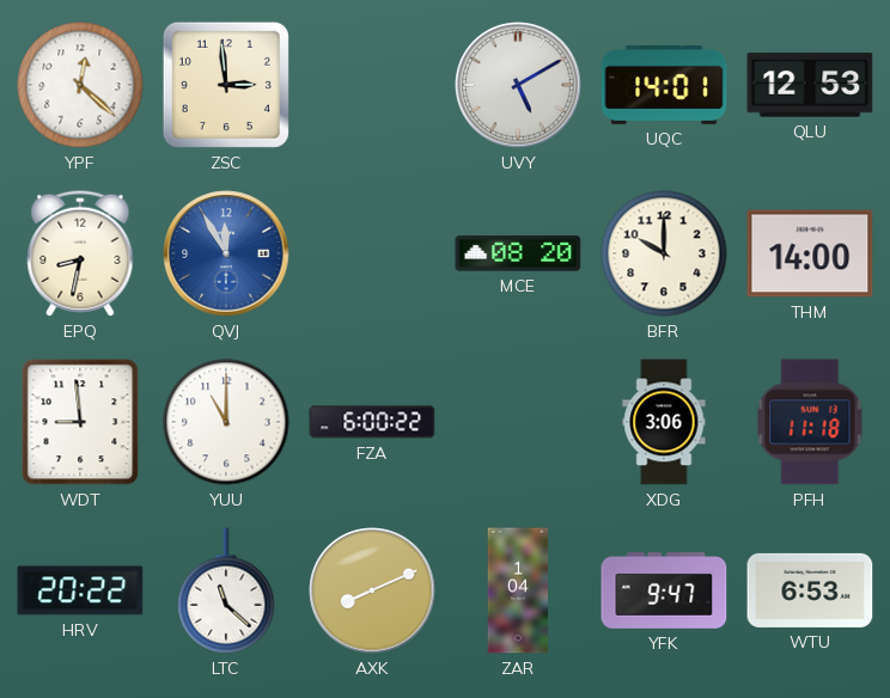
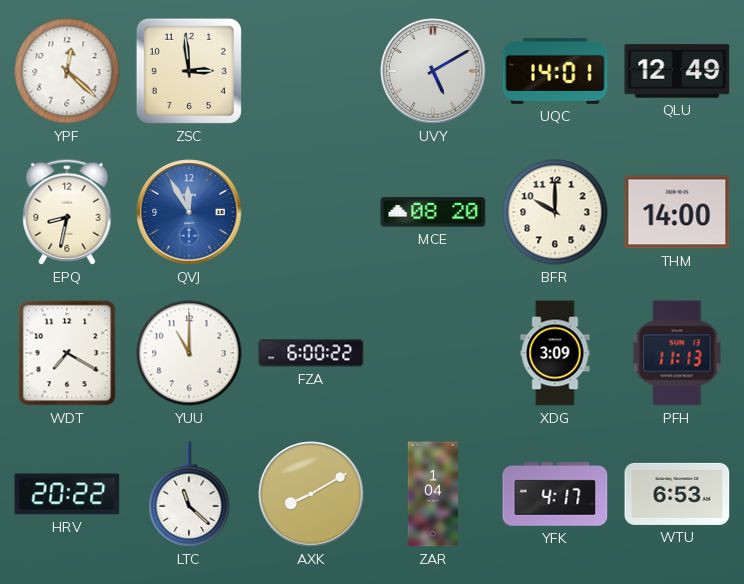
QLU: 12:53 -> 12:49
WDT: 8:59 -> 7:20
XDG: 3:06 -> 3:09
PFH: 11:18 -> 11:13
AXK: 8:11 -> 8:10
YFK: 9:47 -> 4:17
